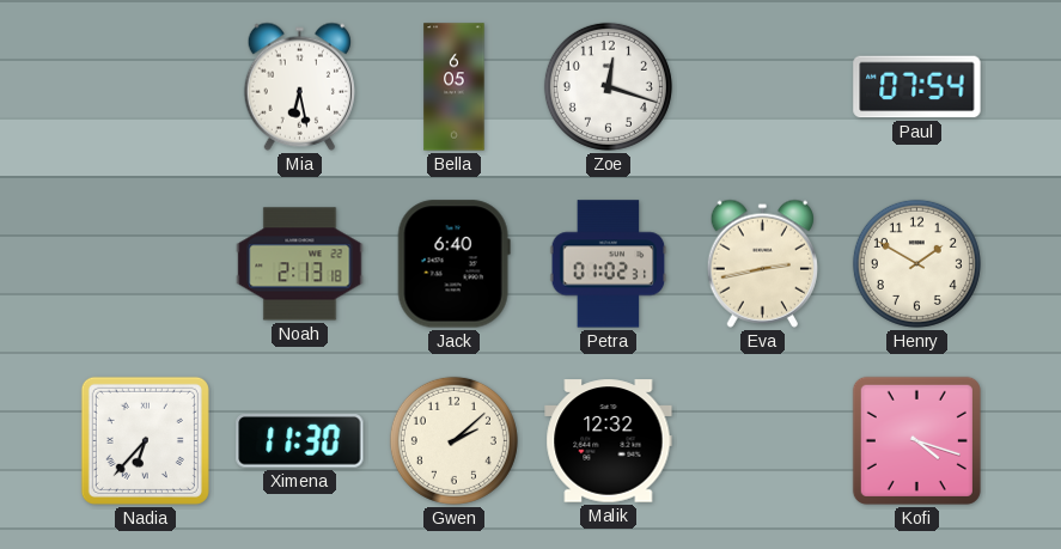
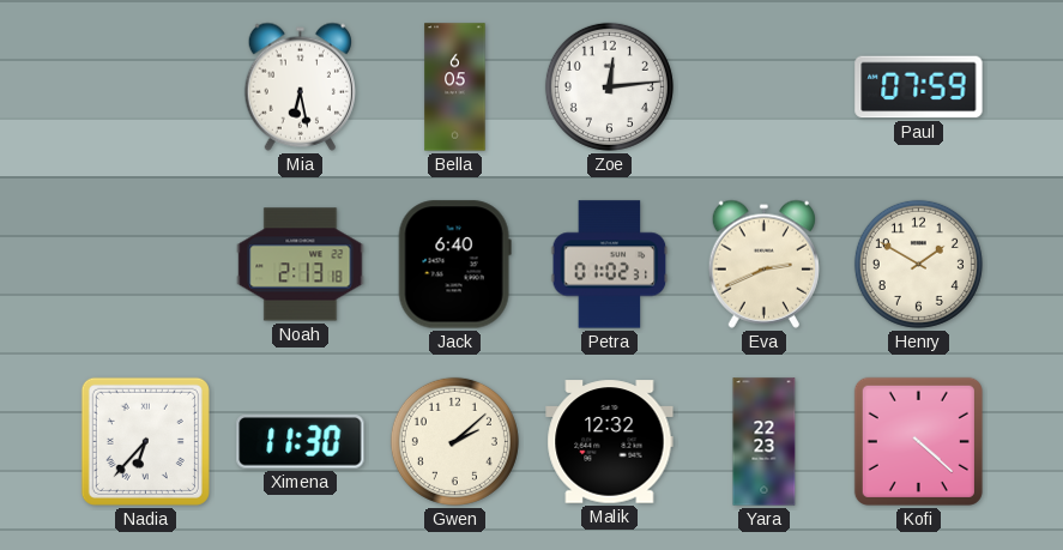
Zoe: 12:18 -> 12:14
Paul: 07:54 -> 07:59
Eva: 2:43 -> 2:41
Yara: none -> 22:23
Kofi: 4:18 -> 4:22
